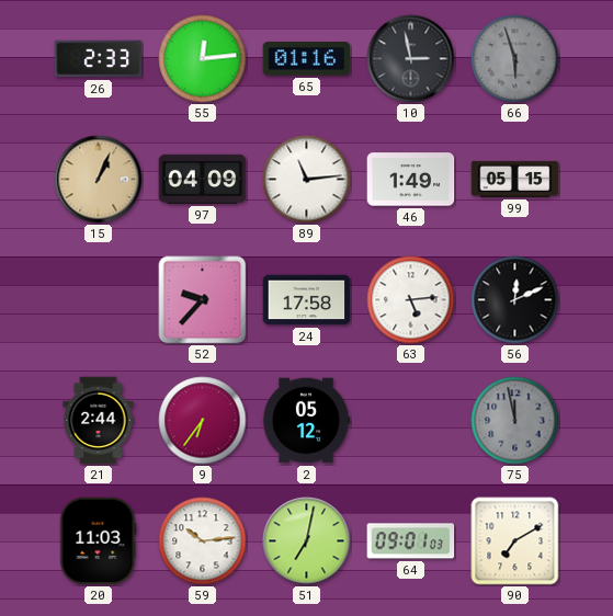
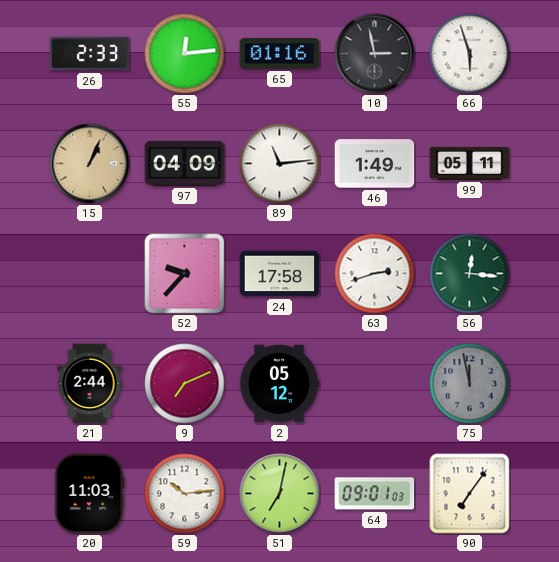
66 dial: grey -> white
99: 05:15 -> 05:11
63: 5:14 -> 2:42
56: 12:11 -> 12:16
56 dial: black -> green
9: 6:36 -> 7:11
90: 7:10 -> 7:06
